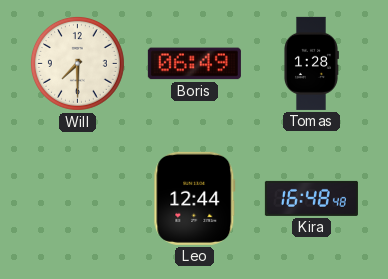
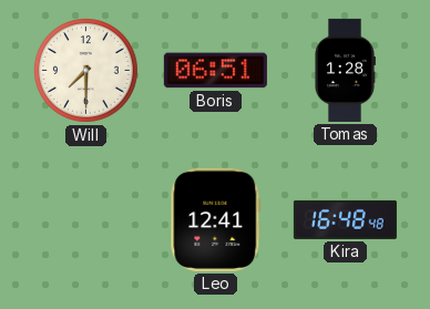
Boris: 06:49 -> 06:51
Leo: 12:44 -> 12:41
